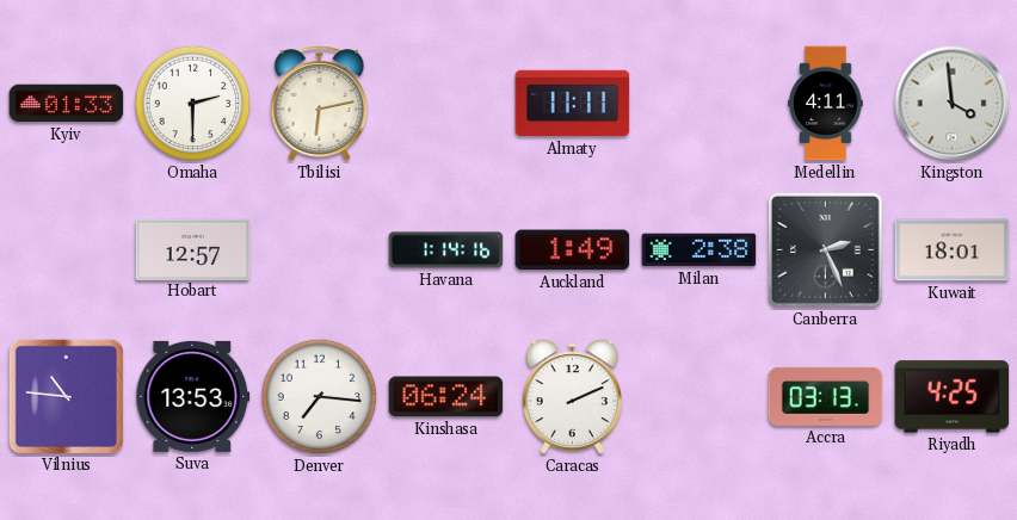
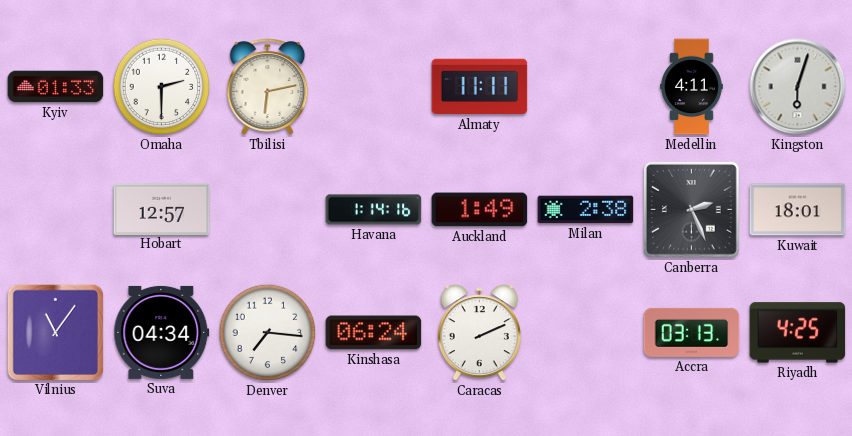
Kingston: 3:59 -> 6:03
Vilnius: 10:46 -> 11:06
Suva: 13:53 -> 04:34
